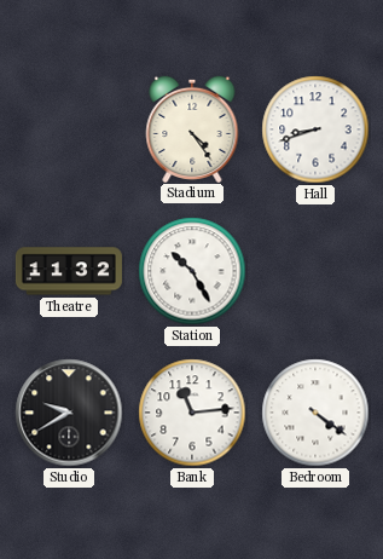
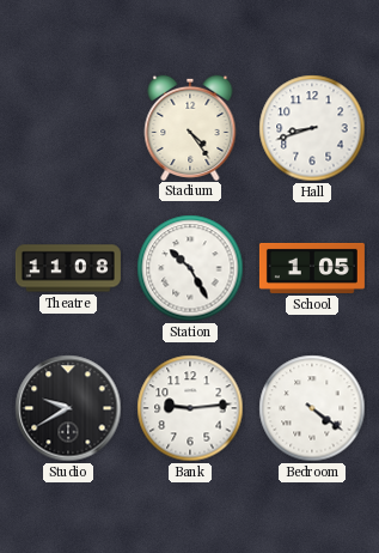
Theatre: 11:32 -> 11:08
School: none -> 1:05
Bank: 11:14 -> 9:14
